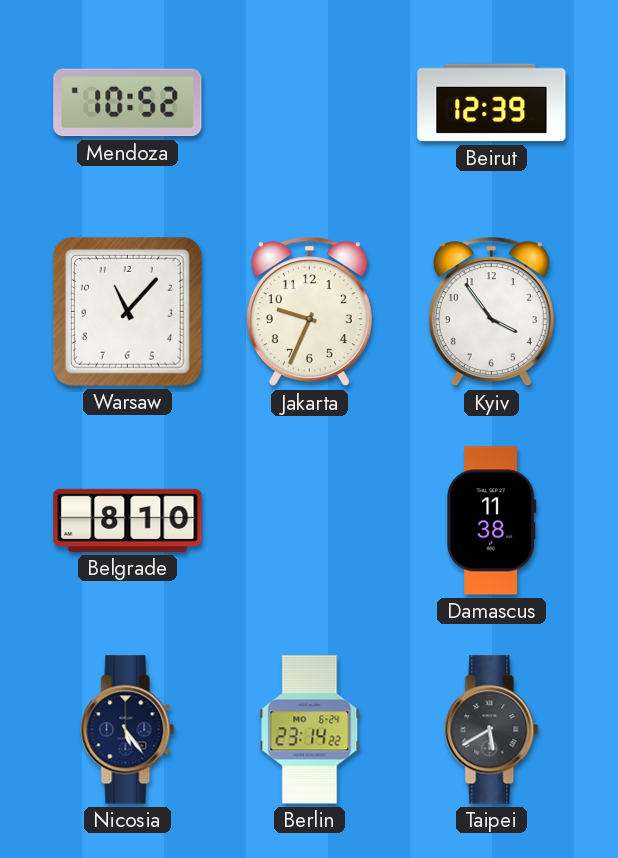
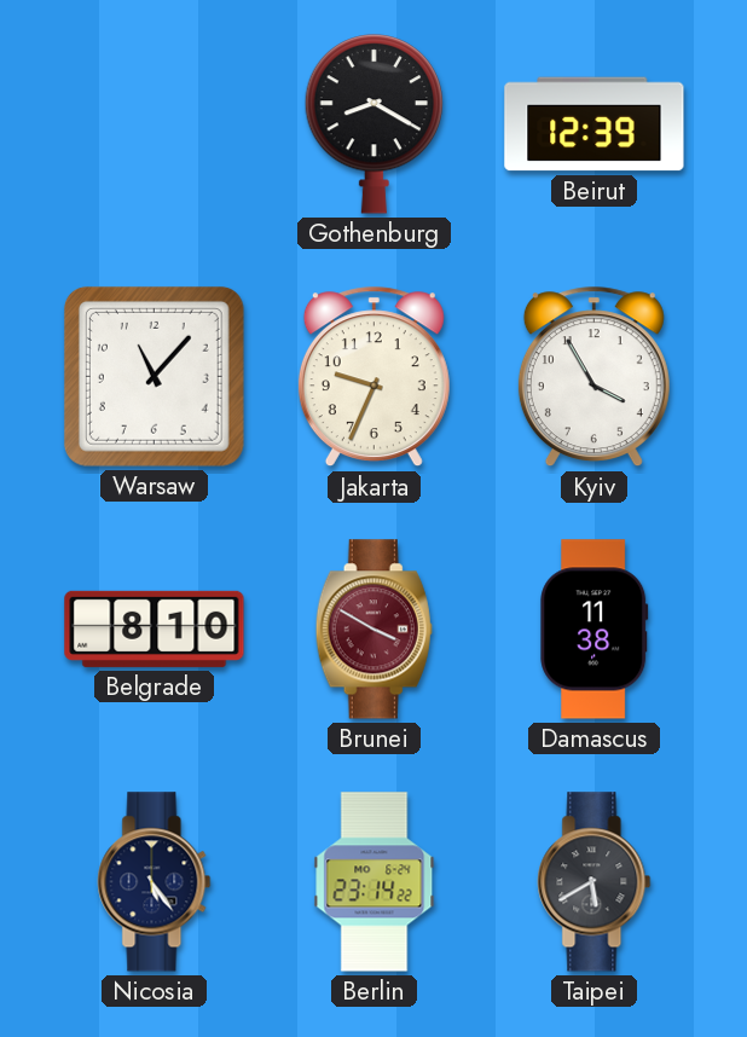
Mendoza: 10:52 -> none
Gothenburg: none -> 8:20
Kyiv: 3:54 -> 3:55
Brunei: none -> 3:50
